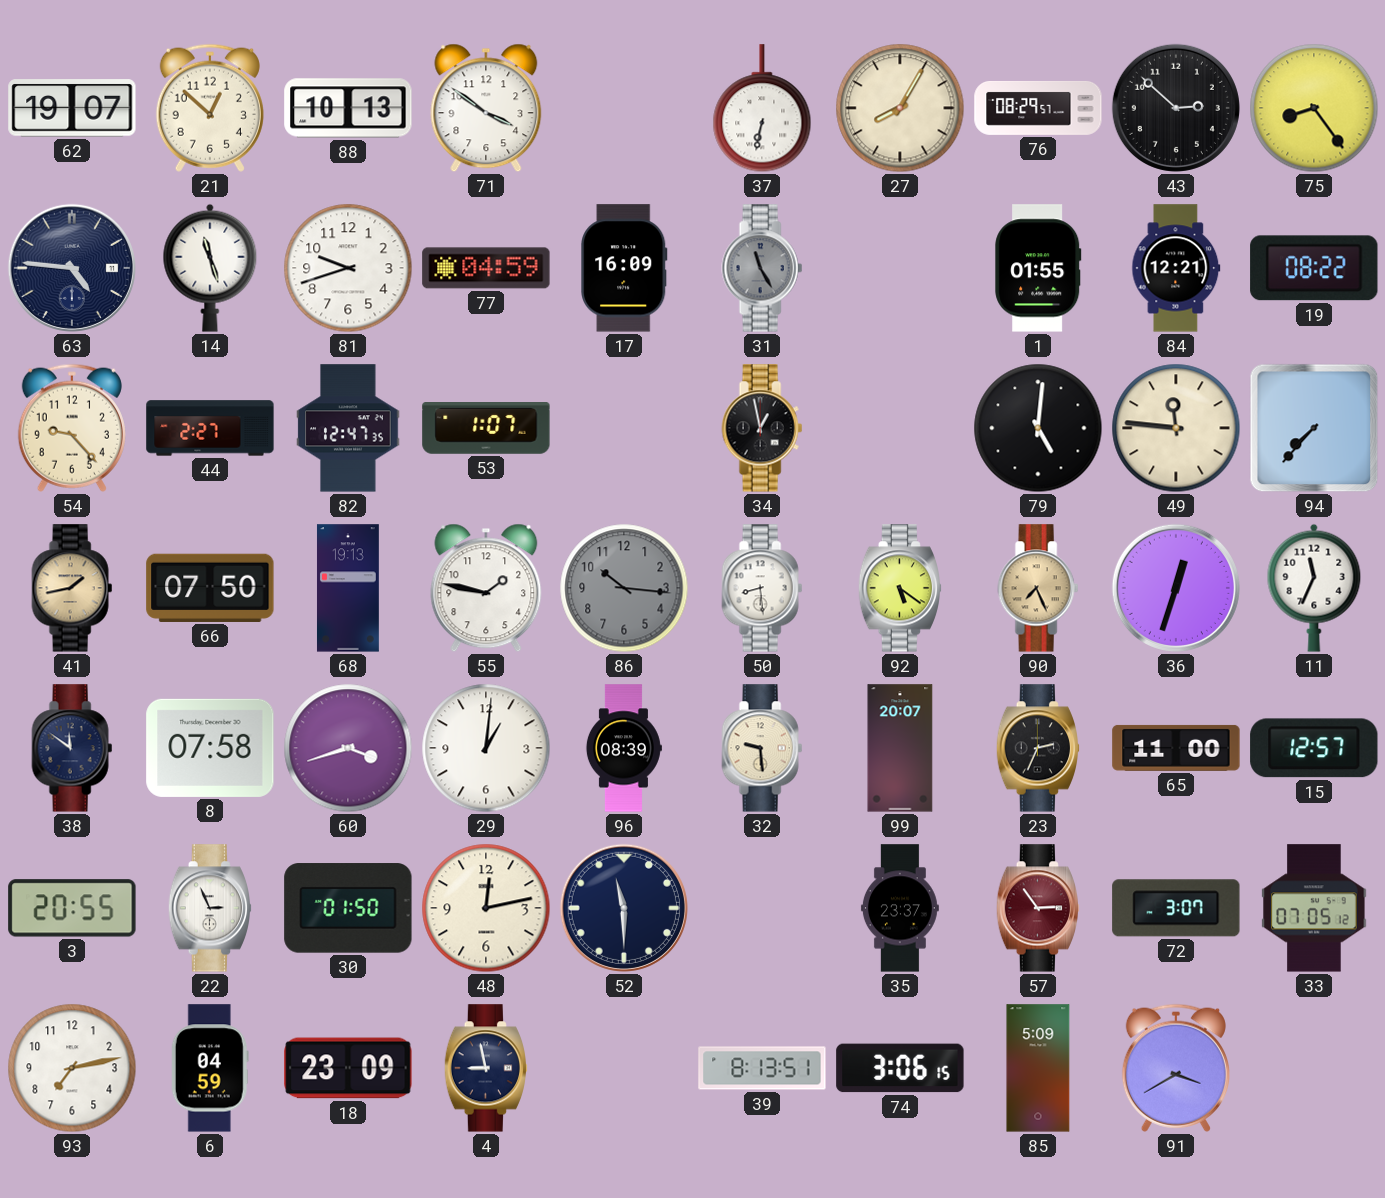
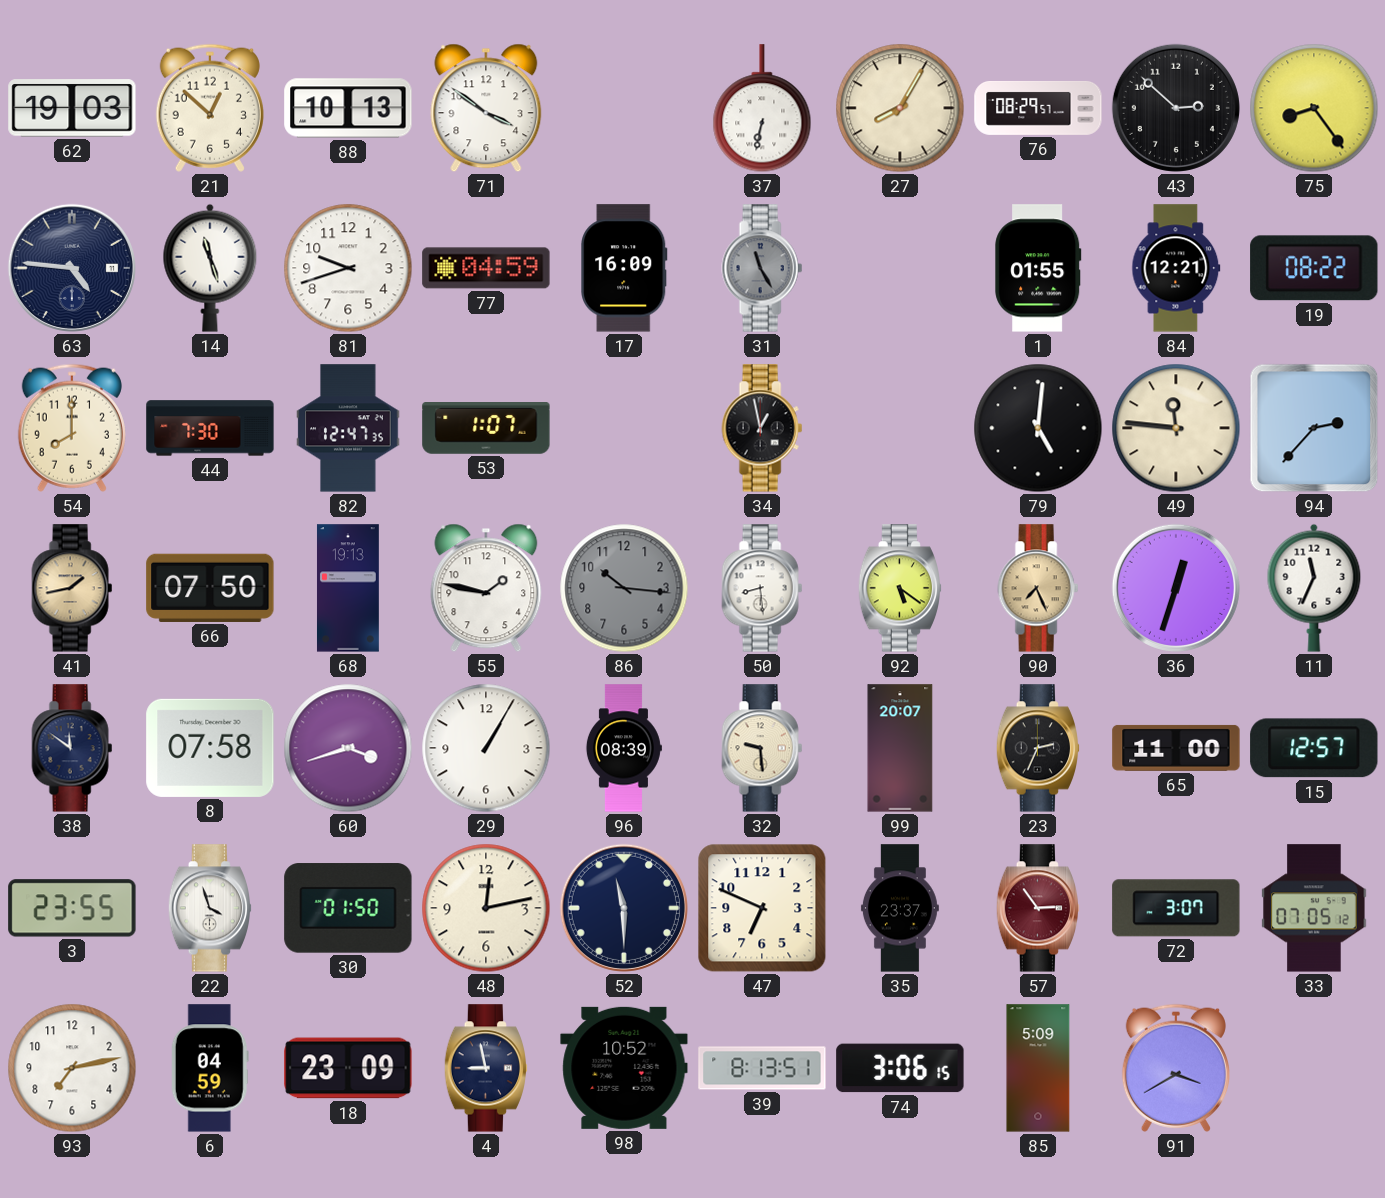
62: 19:07 -> 19:03
54: 9:23 -> 8:00
44: 2:27 -> 7:30
94: 7:37 -> 2:37
29: 1:01 -> 1:05
3: 20:55 -> 23:55
22: 2:56 -> 3:57
47: none -> 6:49
98: none -> 10:52
